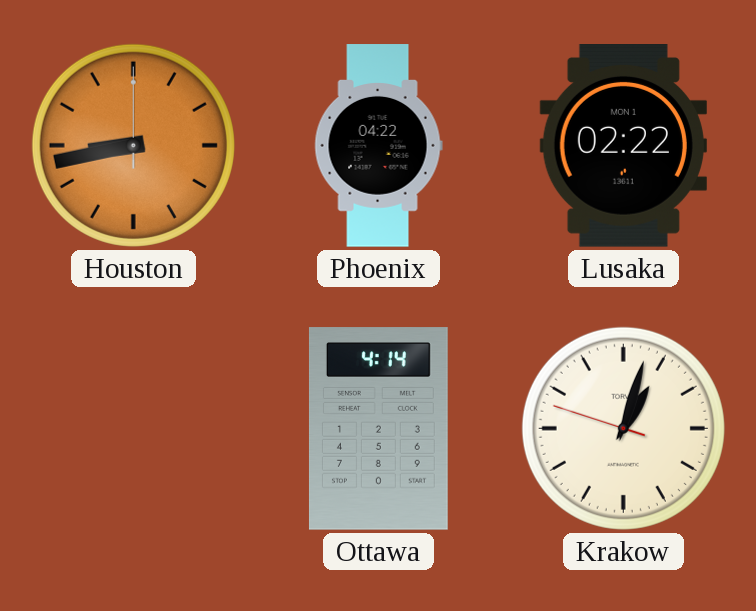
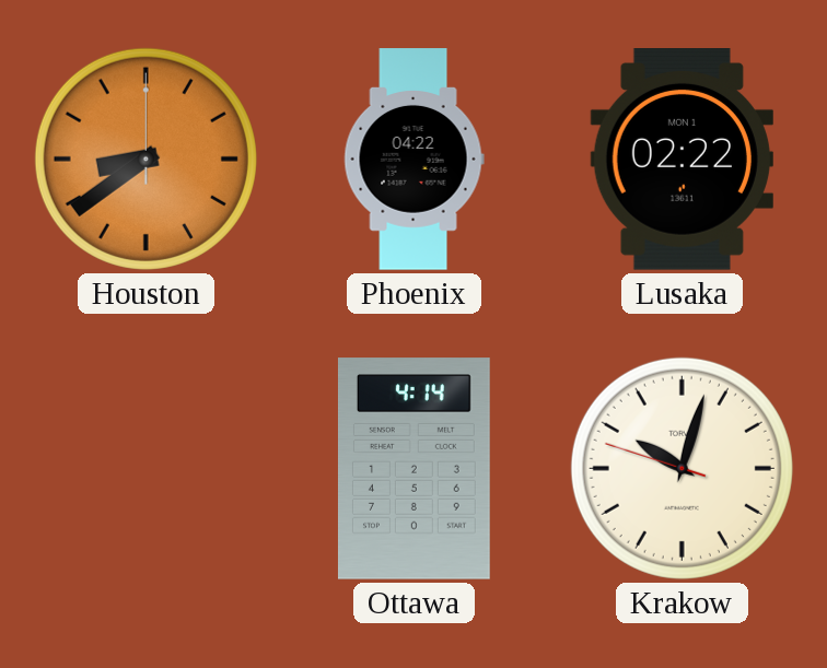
Houston: 8:43 -> 8:39
Krakow: 1:02 -> 10:02
